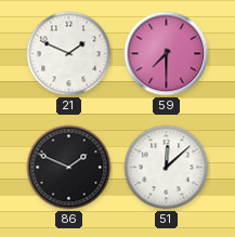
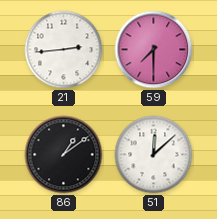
21: 1:49 -> 2:44
86: 1:49 -> 1:09
